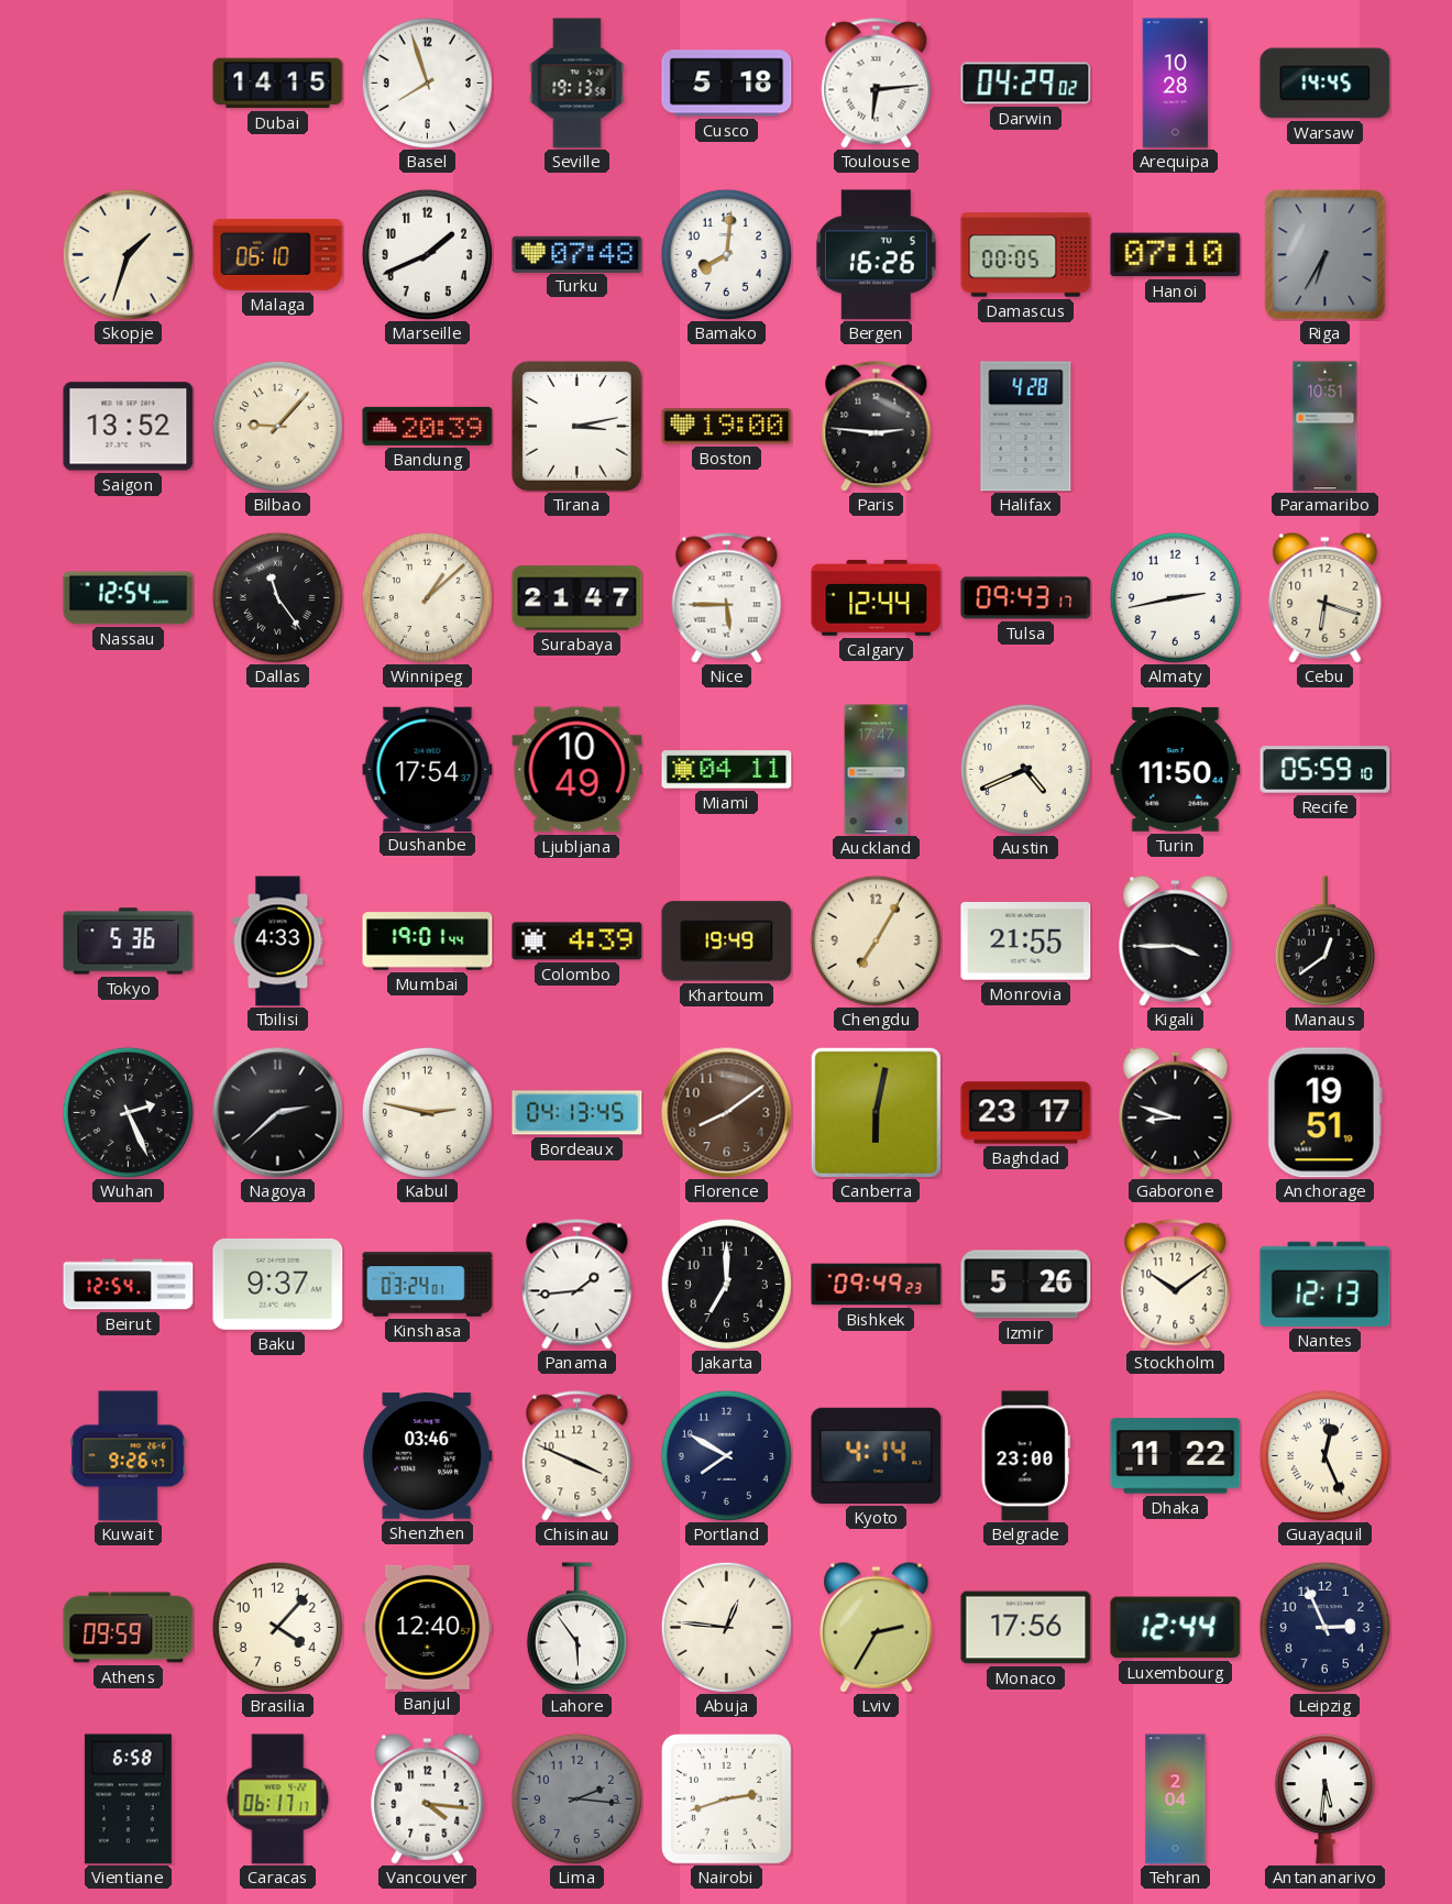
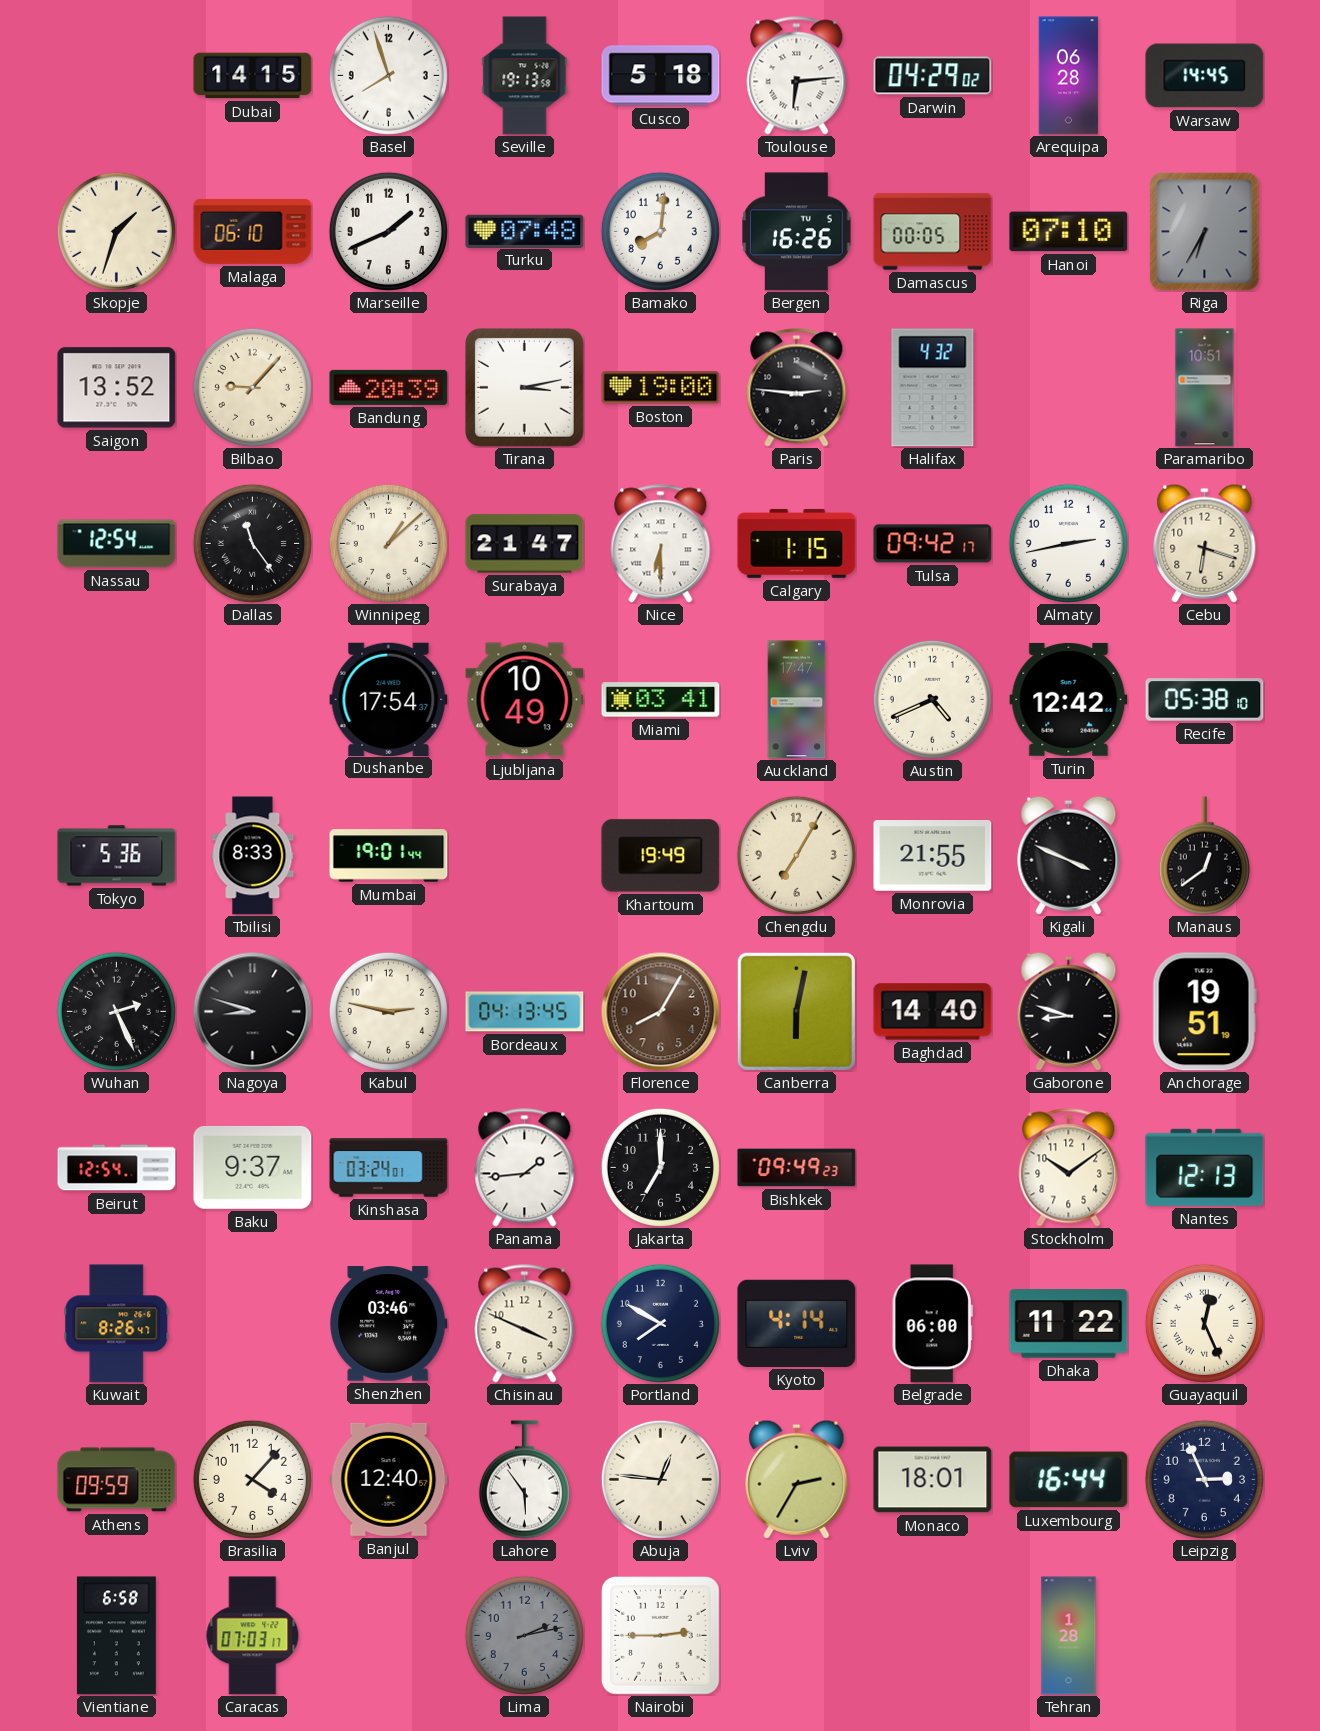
Arequipa: 10:28 -> 06:28
Halifax: 4:28 -> 4:32
Nice: 5:45 -> 6:30
Calgary: 12:44 -> 1:15
Tulsa: 09:43 -> 09:42
Miami: 04:11 -> 03:41
Turin: 11:50 -> 12:42
Recife: 05:59 -> 05:38
Tbilisi: 4:33 -> 8:33
Colombo: 4:39 -> none
Kigali: 3:45 -> 3:49
Nagoya: 2:38 -> 8:48
Florence: 8:09 -> 8:05
Baghdad: 23:17 -> 14:40
Izmir: 5:26 -> none
Kuwait: 9:26 -> 8:26
Belgrade: 23:00 -> 06:00
Monaco: 17:56 -> 18:01
Luxembourg: 12:44 -> 16:44
Caracas: 06:17 -> 07:03
Vancouver: 4:16 -> none
Lima: 2:16 -> 2:13
Nairobi: 2:42 -> 2:45
Tehran: 2:04 -> 1:28
Antananarivo: 5:31 -> none
